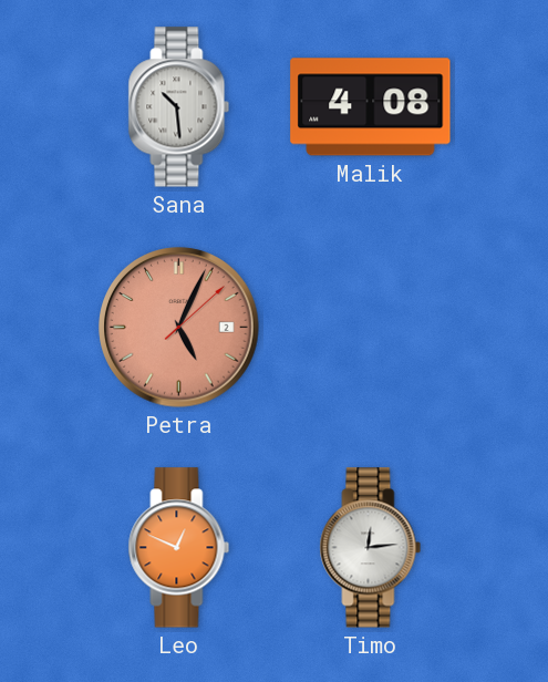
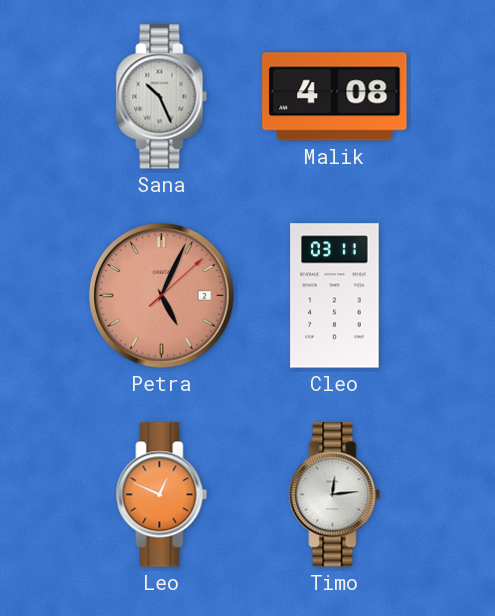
Sana: 10:29 -> 10:26
Cleo: none -> 03:11
